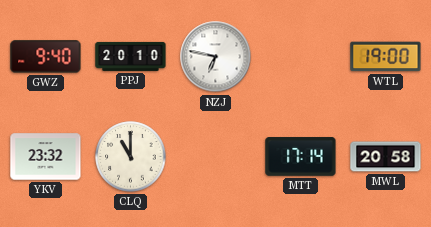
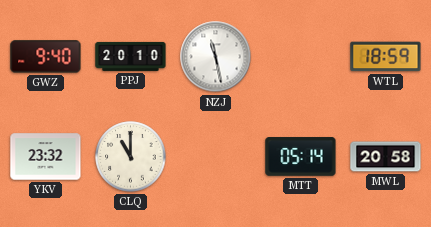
NZJ: 6:47 -> 11:28
WTL: 19:00 -> 18:59
MTT: 17:14 -> 05:14
